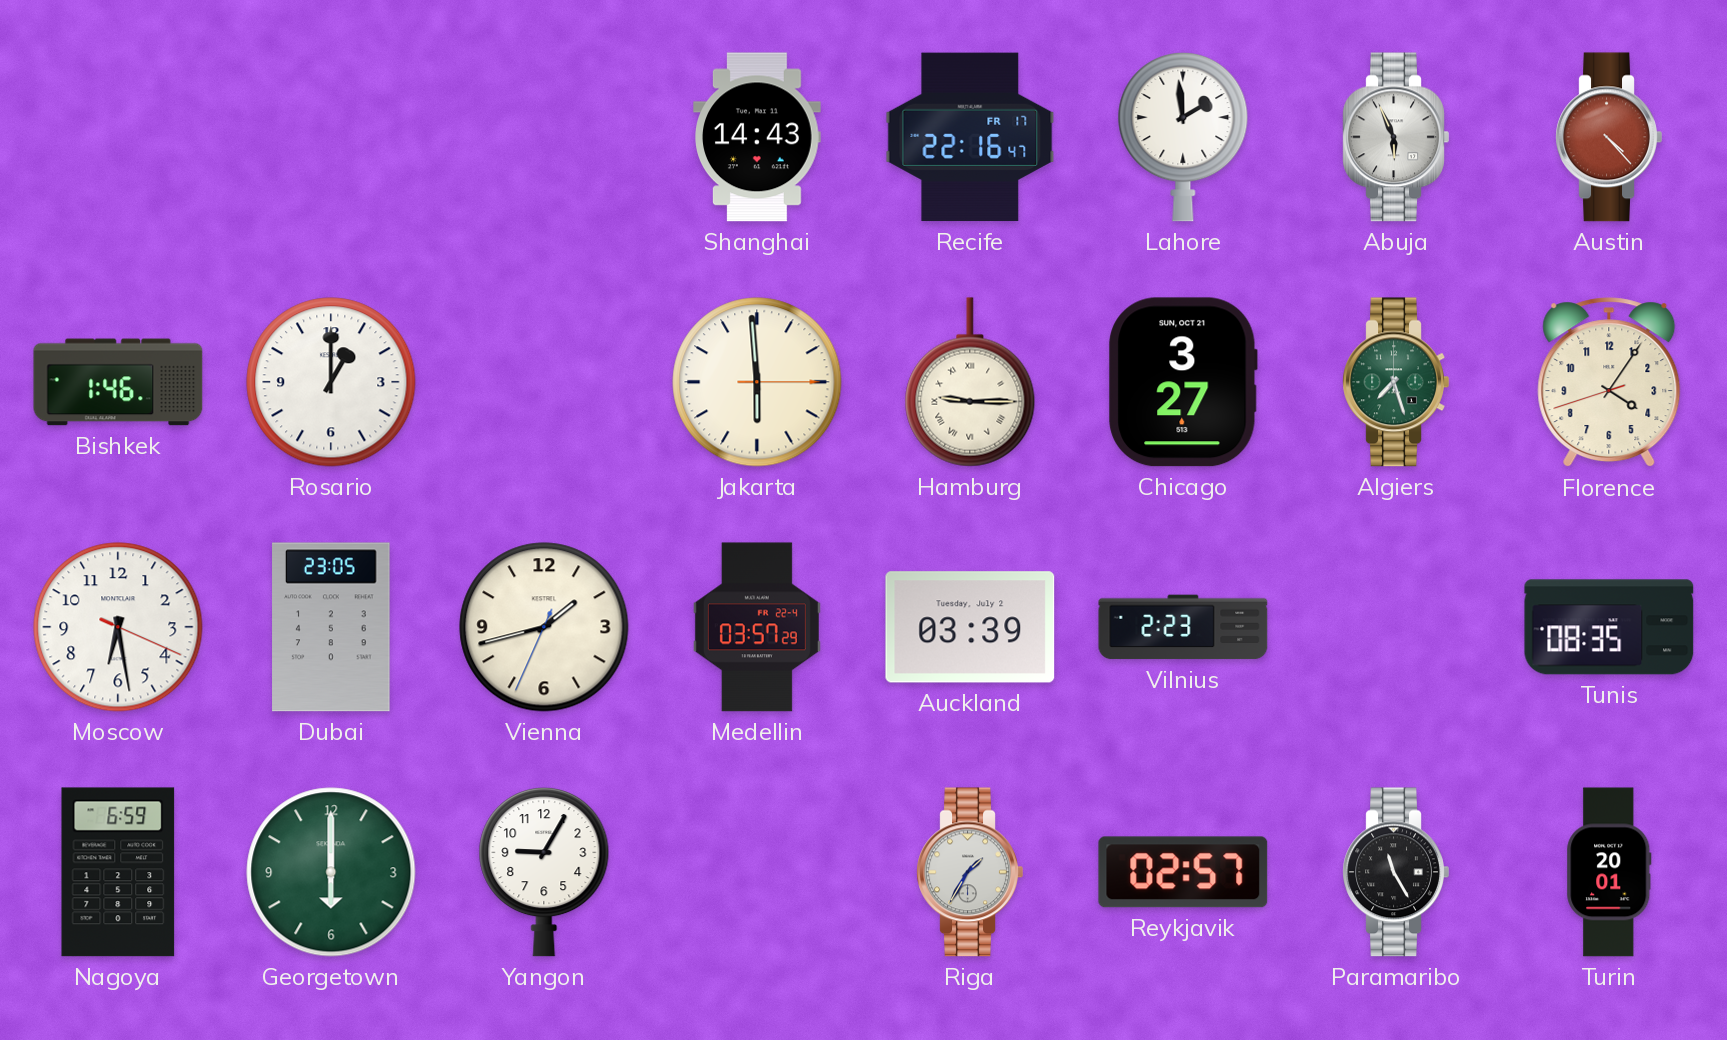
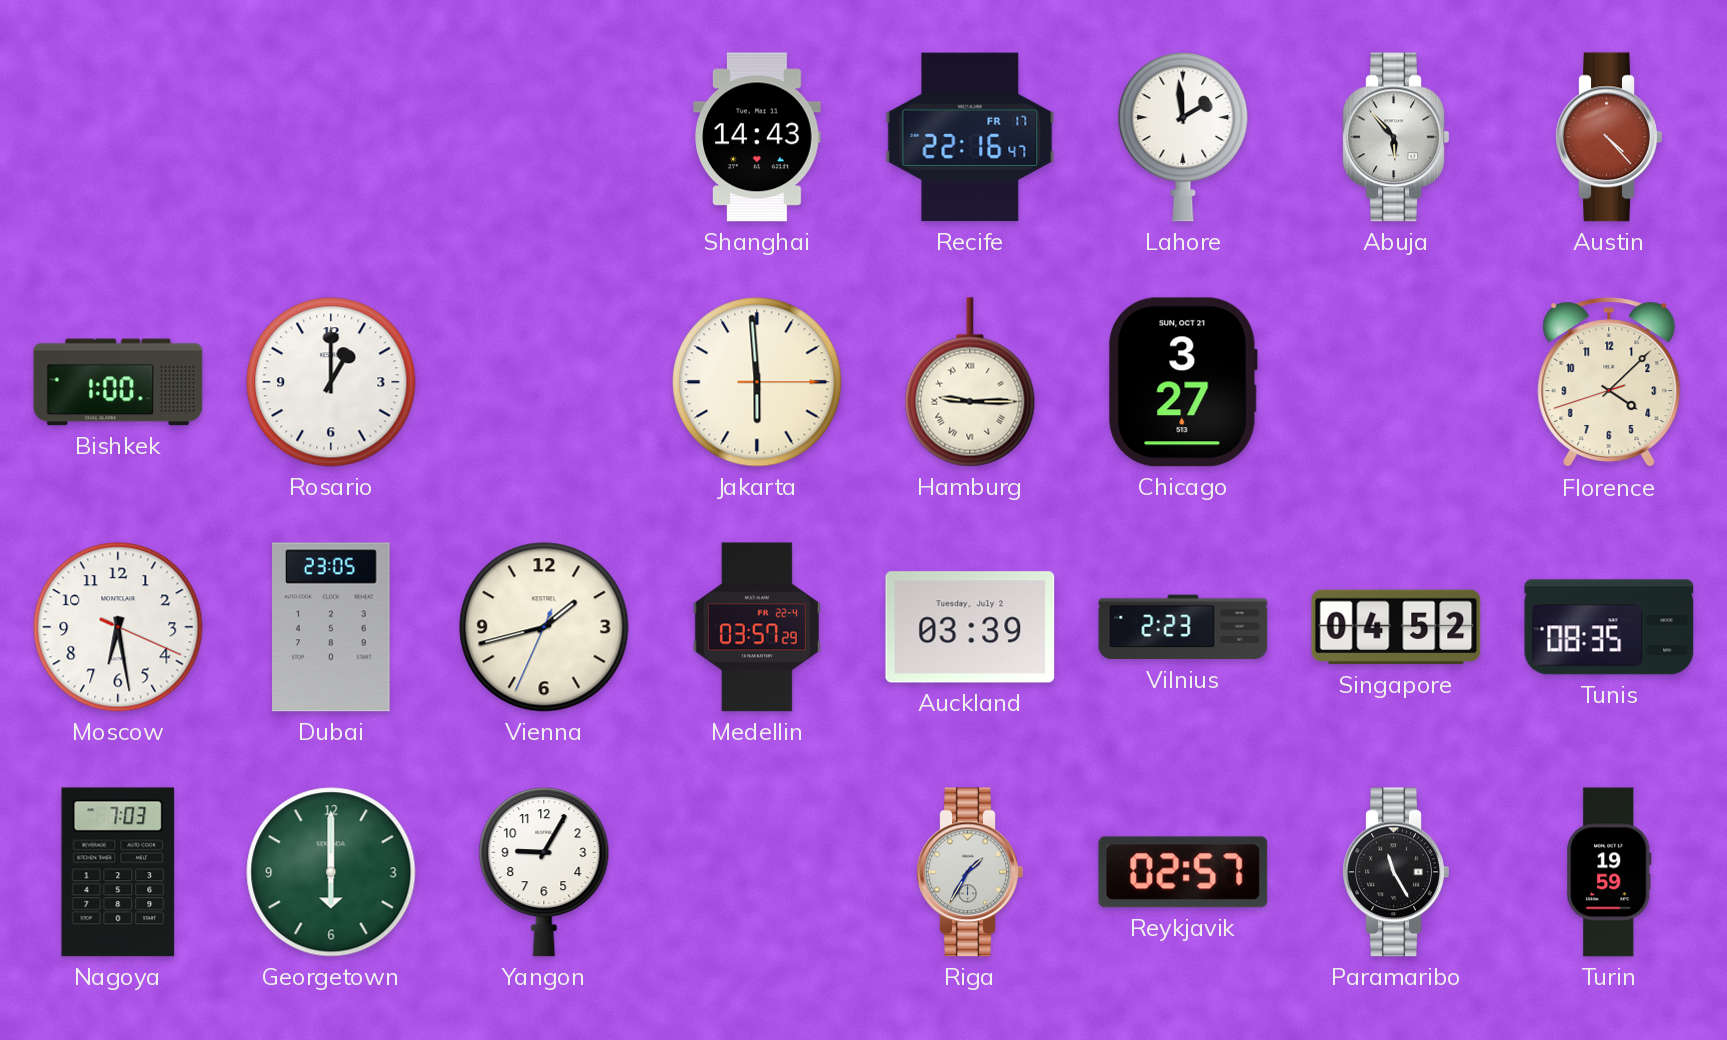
Abuja: 5:56 -> 5:53
Bishkek: 1:46 -> 1:00
Algiers: 7:27 -> none
Florence: 4:05 -> 4:07
Singapore: none -> 04:52
Nagoya: 6:59 -> 7:03
Turin: 20:01 -> 19:59
